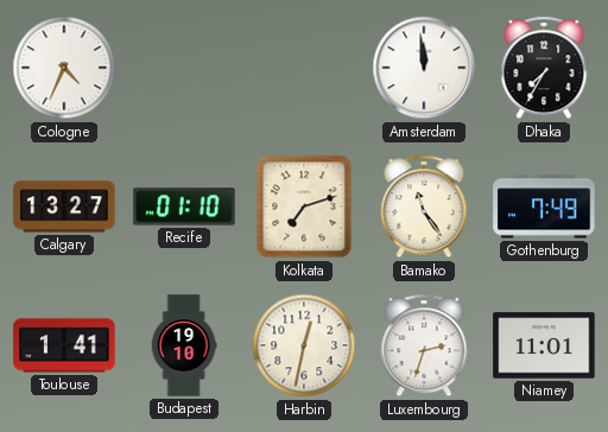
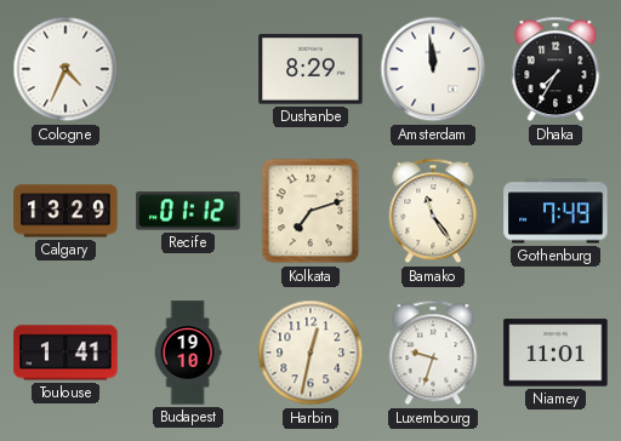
Dushanbe: none -> 8:29
Calgary: 13:27 -> 13:29
Recife: 01:10 -> 01:12
Luxembourg: 2:33 -> 9:33
